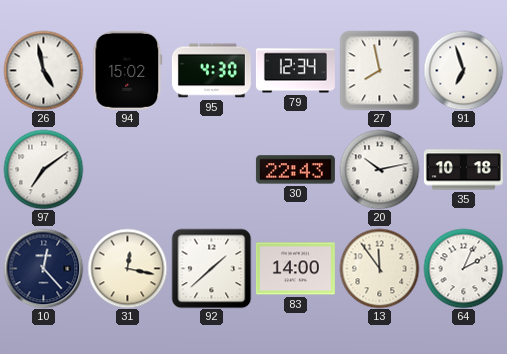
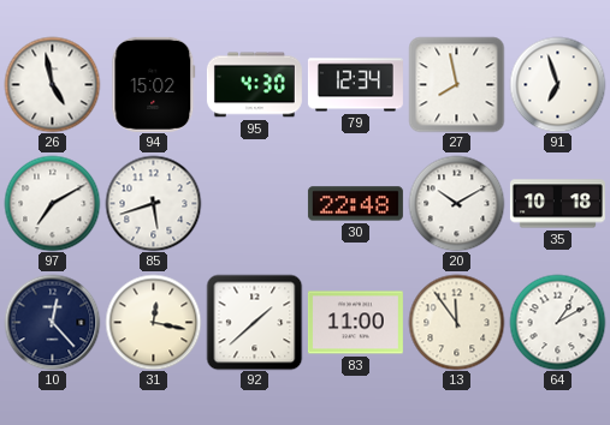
97: 7:09 -> 7:10
85: none -> 5:42
30: 22:43 -> 22:48
20: 10:13 -> 10:10
83: 14:00 -> 11:00
64: 2:04 -> 1:10
